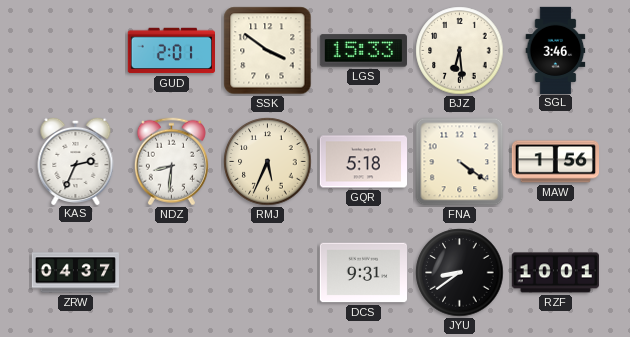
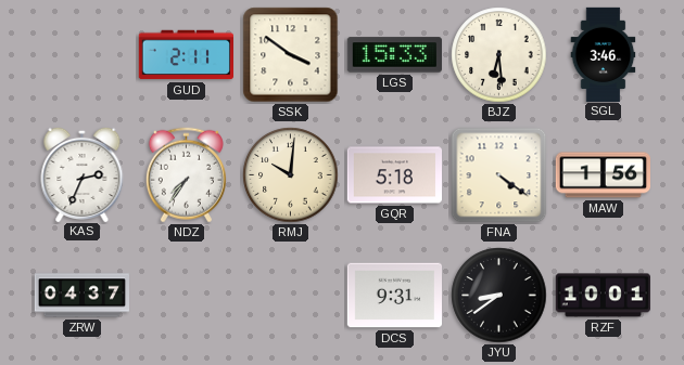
GUD: 2:01 -> 2:11
NDZ: 8:31 -> 7:36
RMJ: 5:34 -> 10:01
